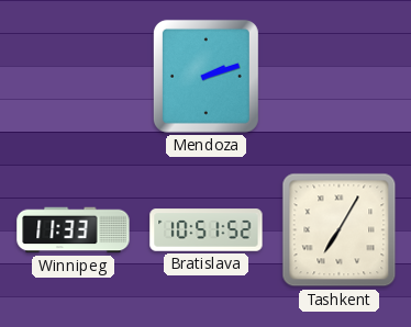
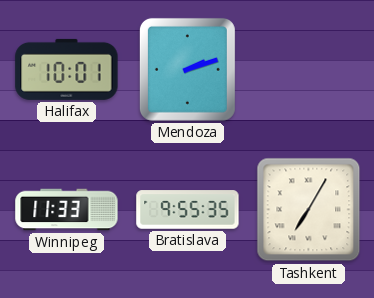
Halifax: none -> 10:01
Bratislava: 10:51 -> 9:55
